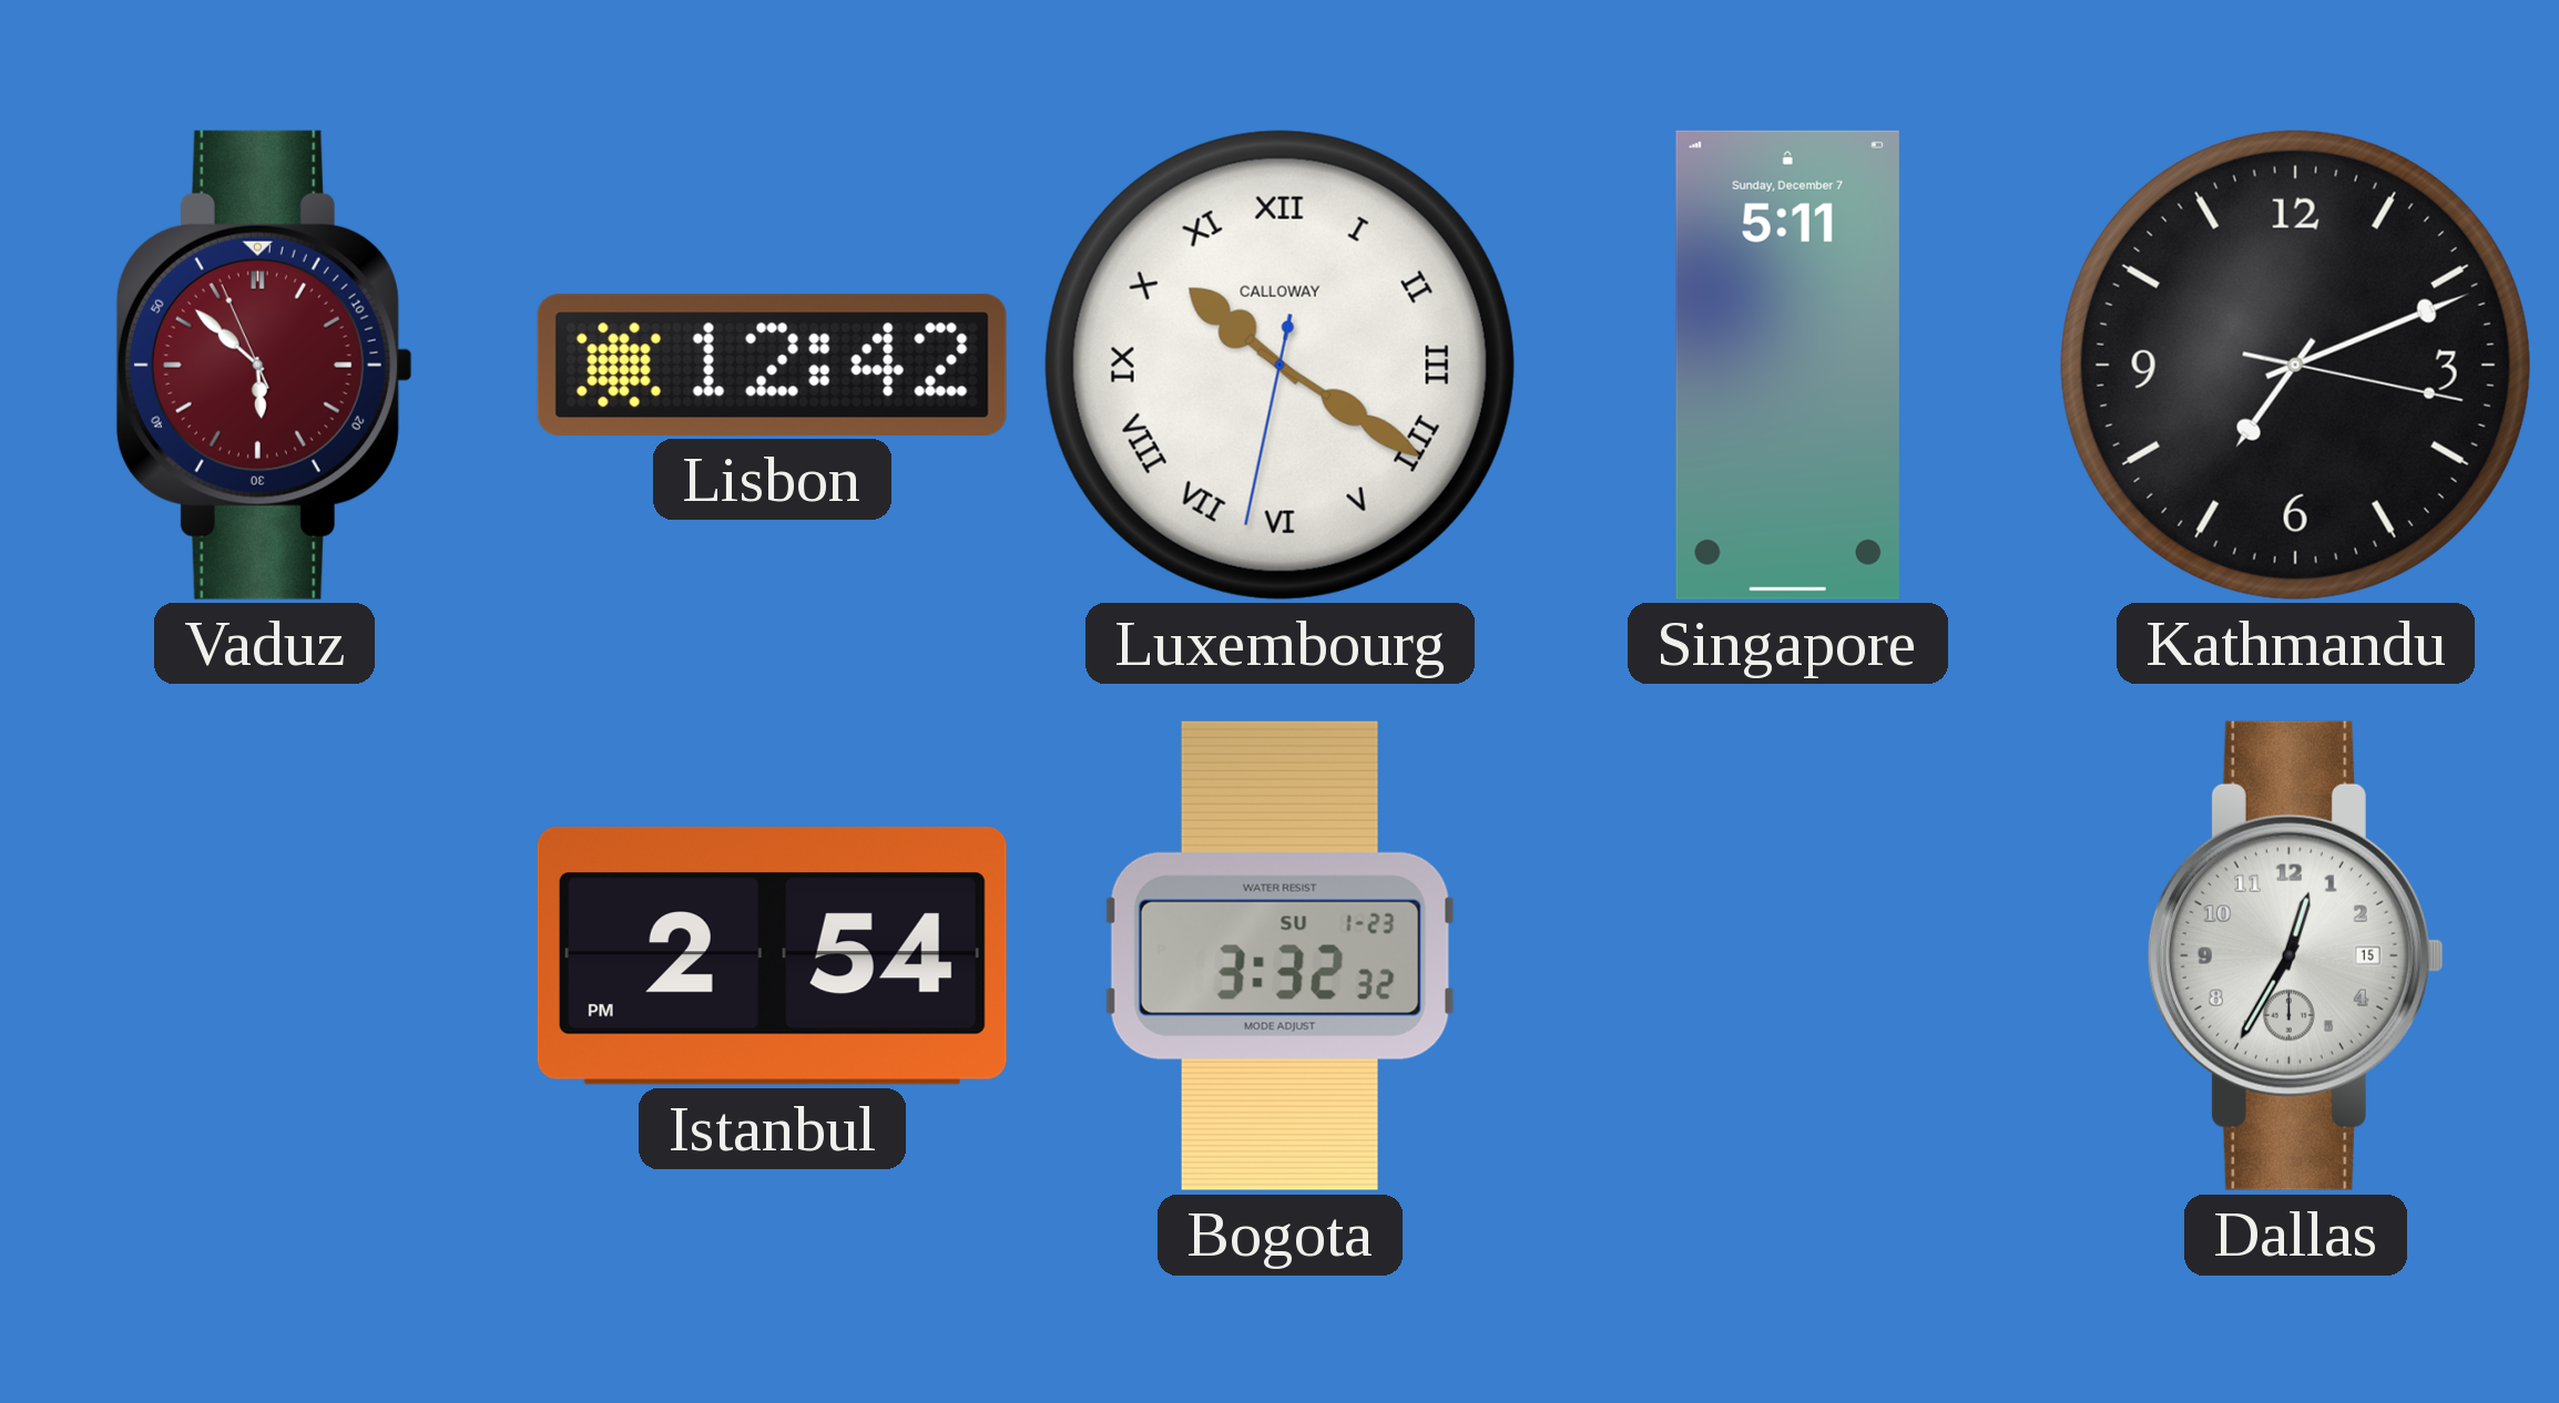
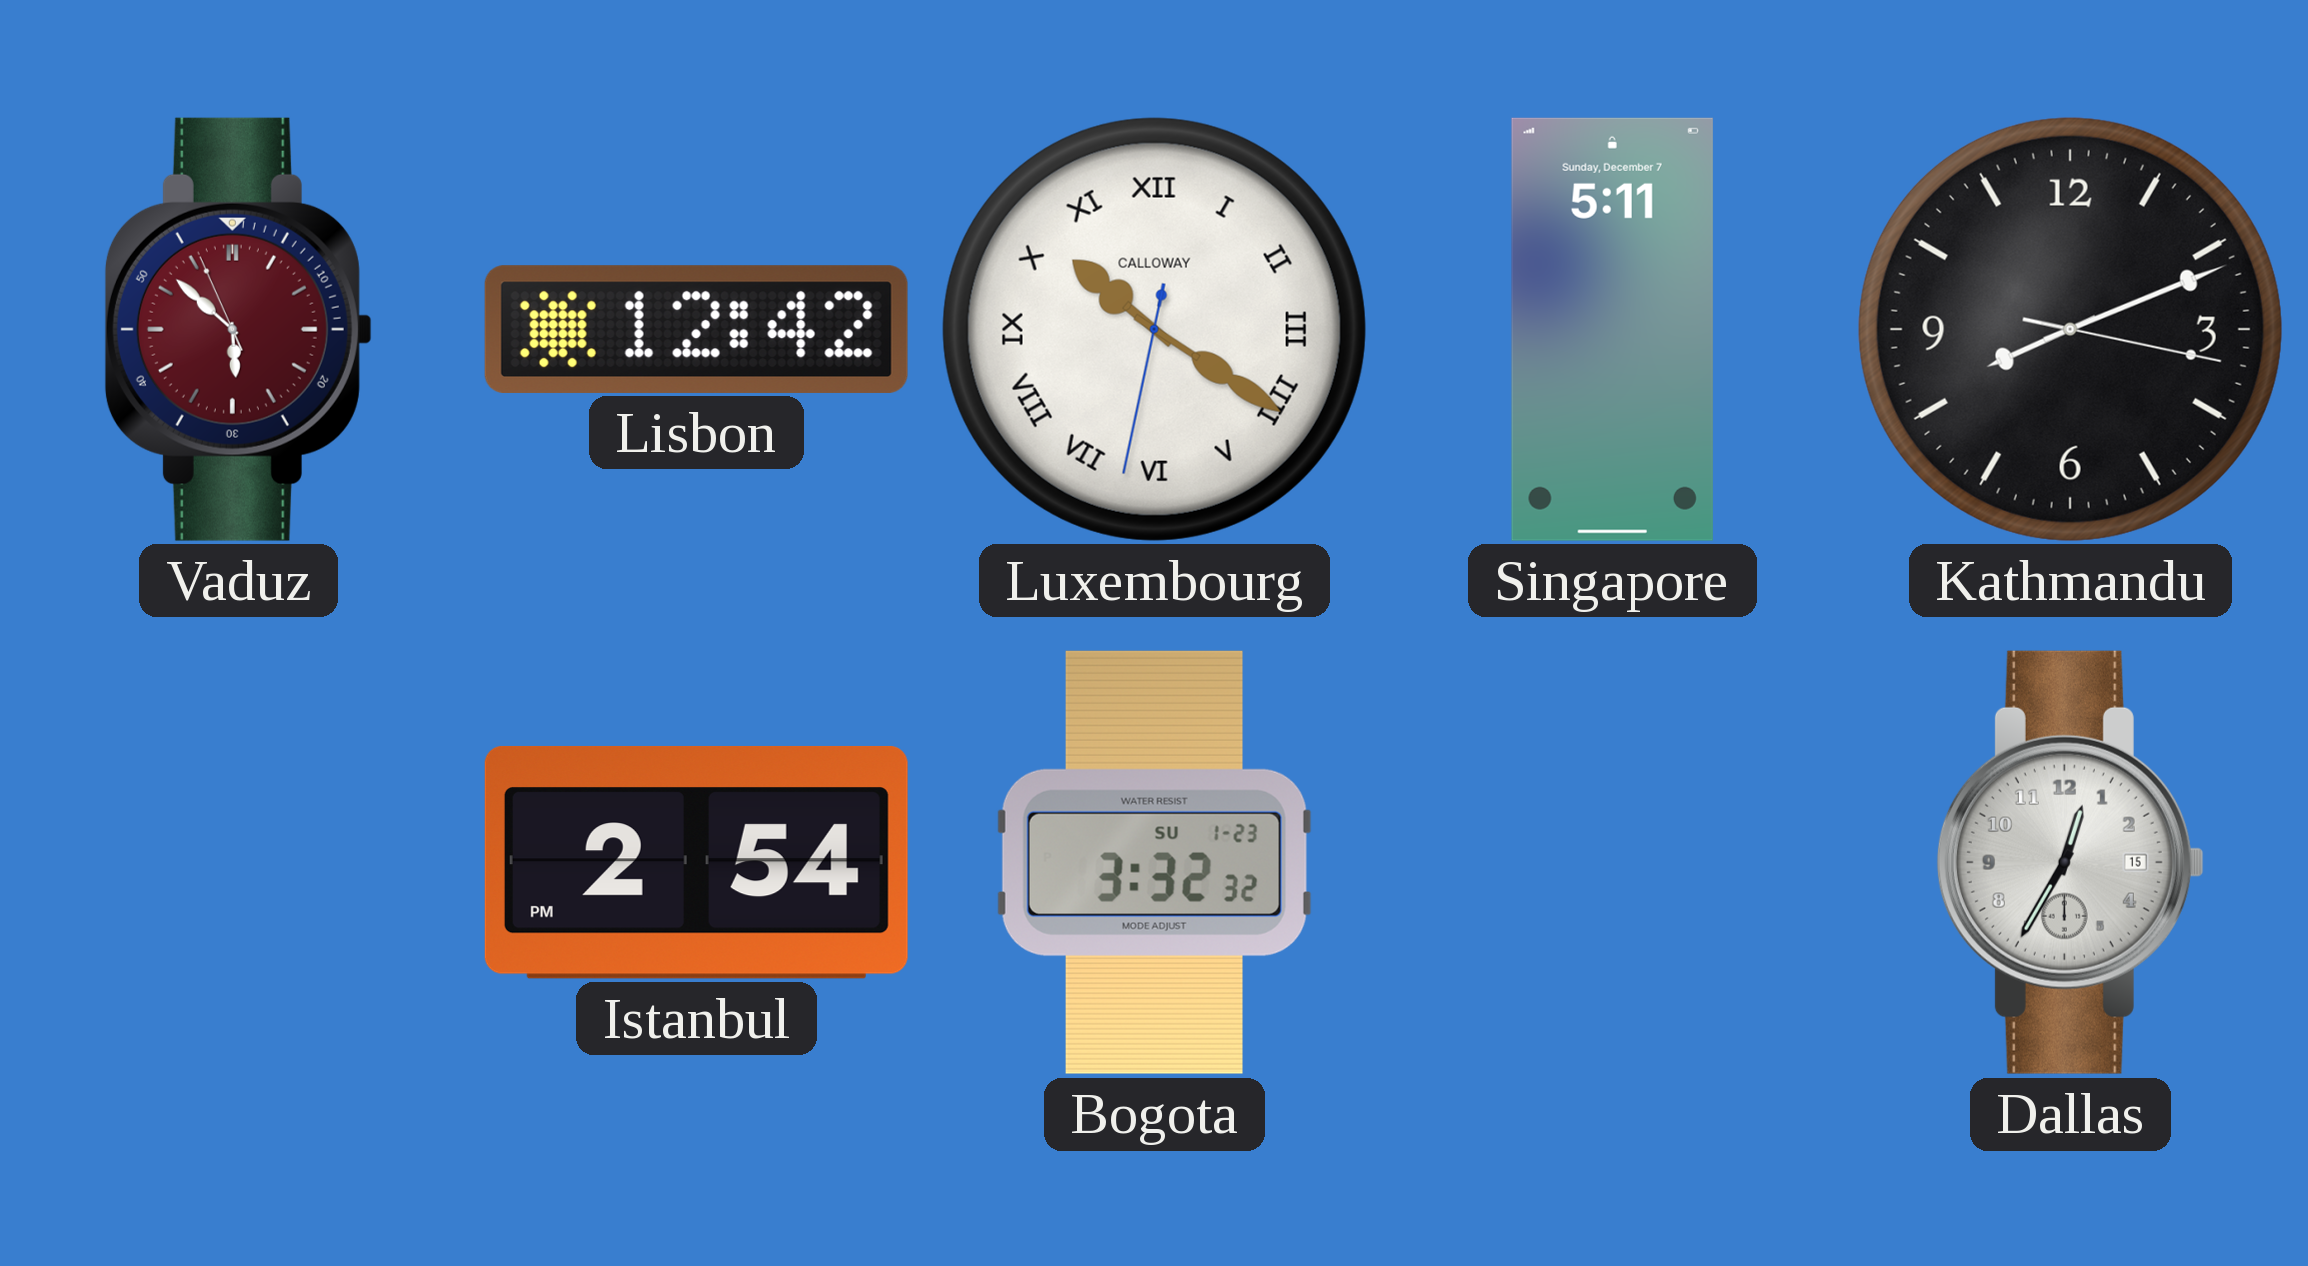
Kathmandu: 7:11 -> 8:11
